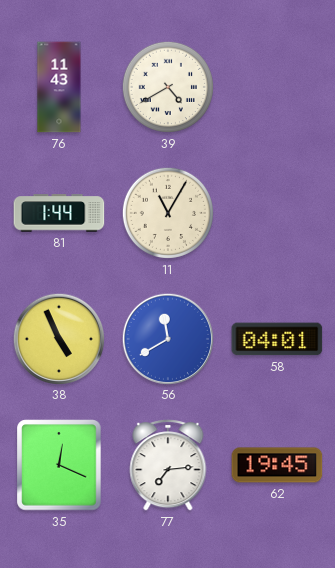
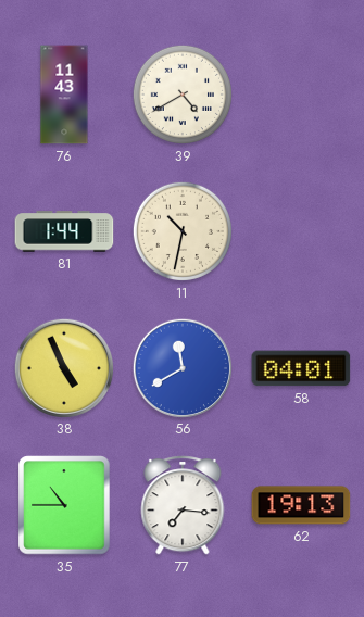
11: 11:05 -> 10:32
35: 12:19 -> 10:45
77: 7:14 -> 7:16
62: 19:45 -> 19:13
